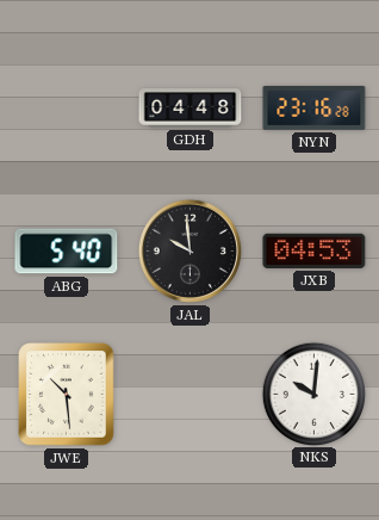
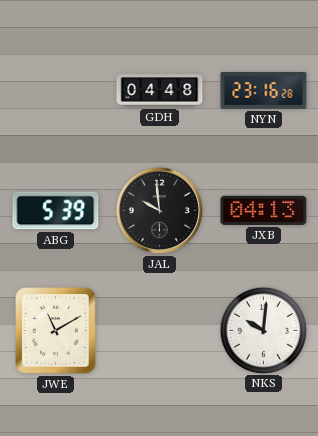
ABG: 5:40 -> 5:39
JXB: 04:53 -> 04:13
JWE: 10:29 -> 11:10
